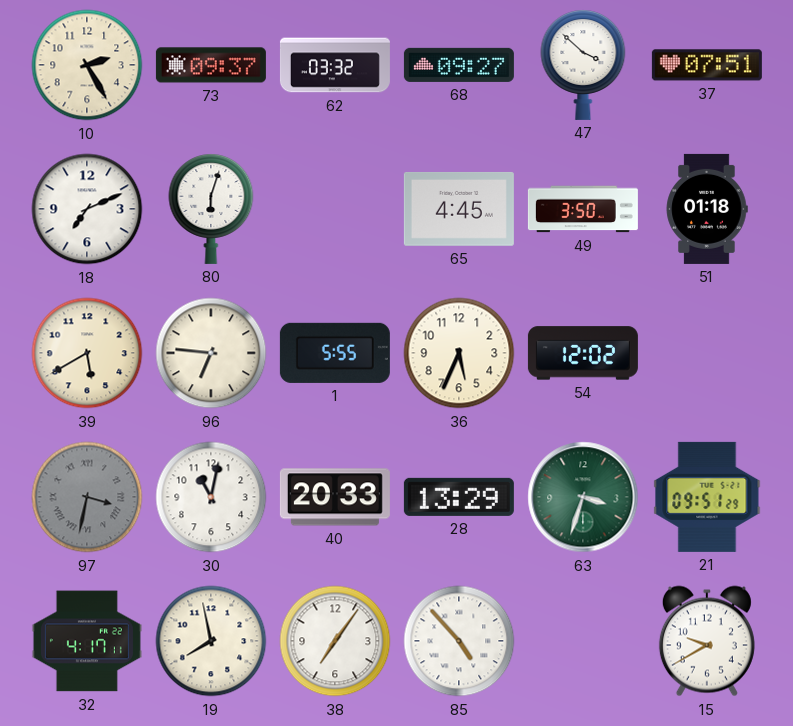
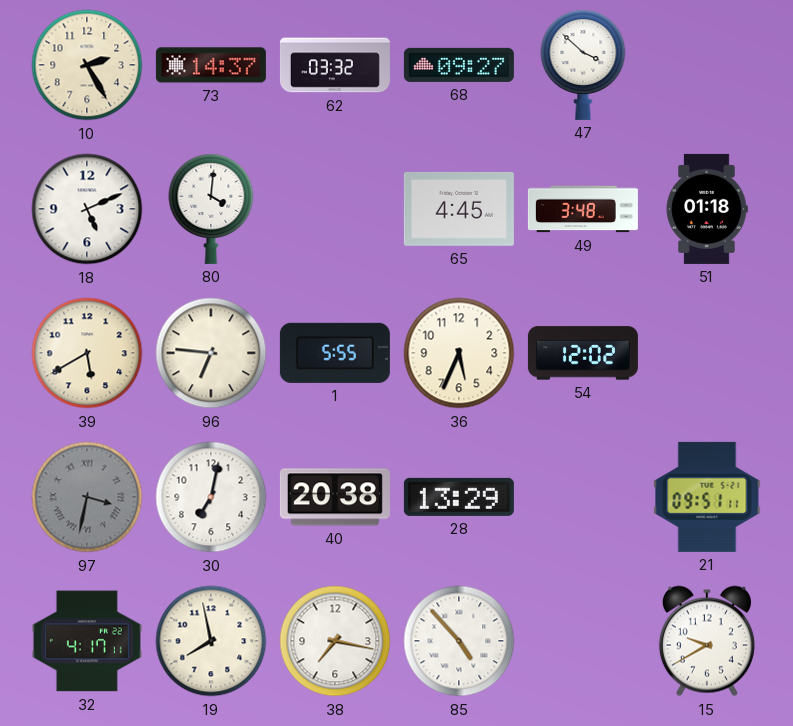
73: 09:37 -> 14:37
37: 07:51 -> none
18: 7:11 -> 5:11
80: 6:03 -> 4:01
49: 3:50 -> 3:48
30: 11:02 -> 7:02
40: 20:33 -> 20:38
63: 3:33 -> none
21: 09:51:29 -> 09:51:11
38: 7:06 -> 7:17
